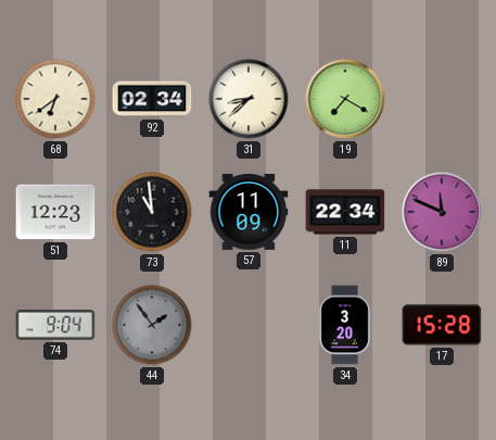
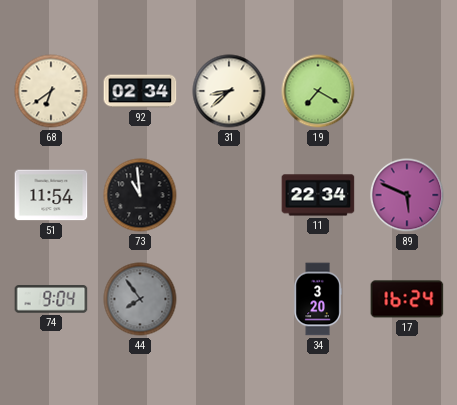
51: 12:23 -> 11:54
57: 11:09 -> none
89: 11:49 -> 5:49
44: 1:54 -> 7:54
17: 15:28 -> 16:24
